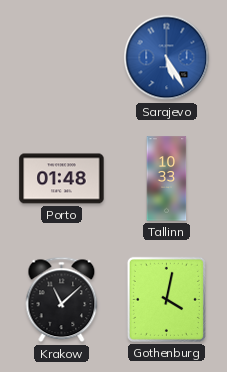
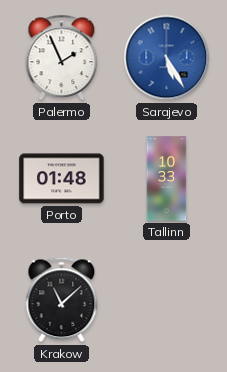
Palermo: none -> 1:56
Gothenburg: 4:02 -> none
